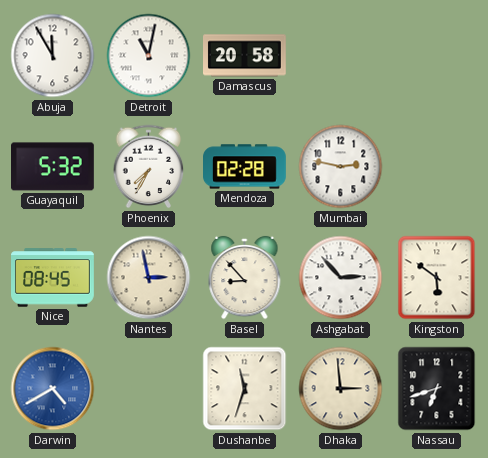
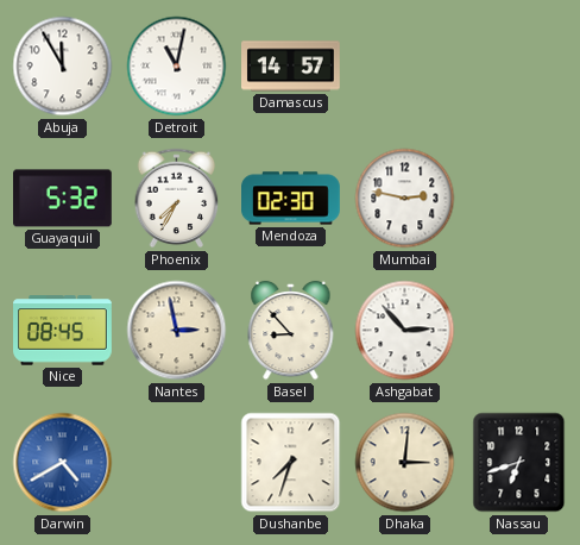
Damascus: 20:58 -> 14:57
Mendoza: 02:28 -> 02:30
Kingston: 5:51 -> none
Dushanbe: 11:33 -> 7:33
Dhaka: 2:59 -> 3:01
